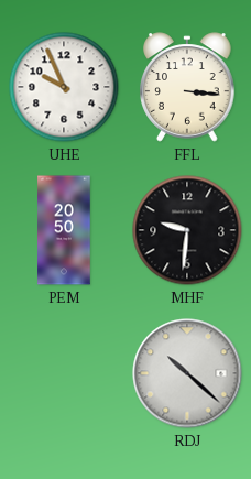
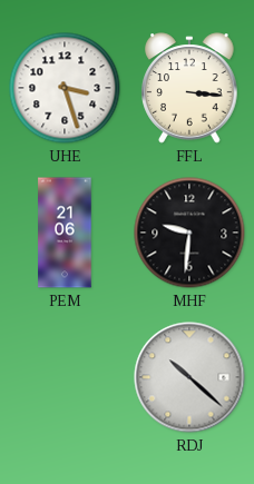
UHE: 9:56 -> 3:27
PEM: 20:50 -> 21:06
